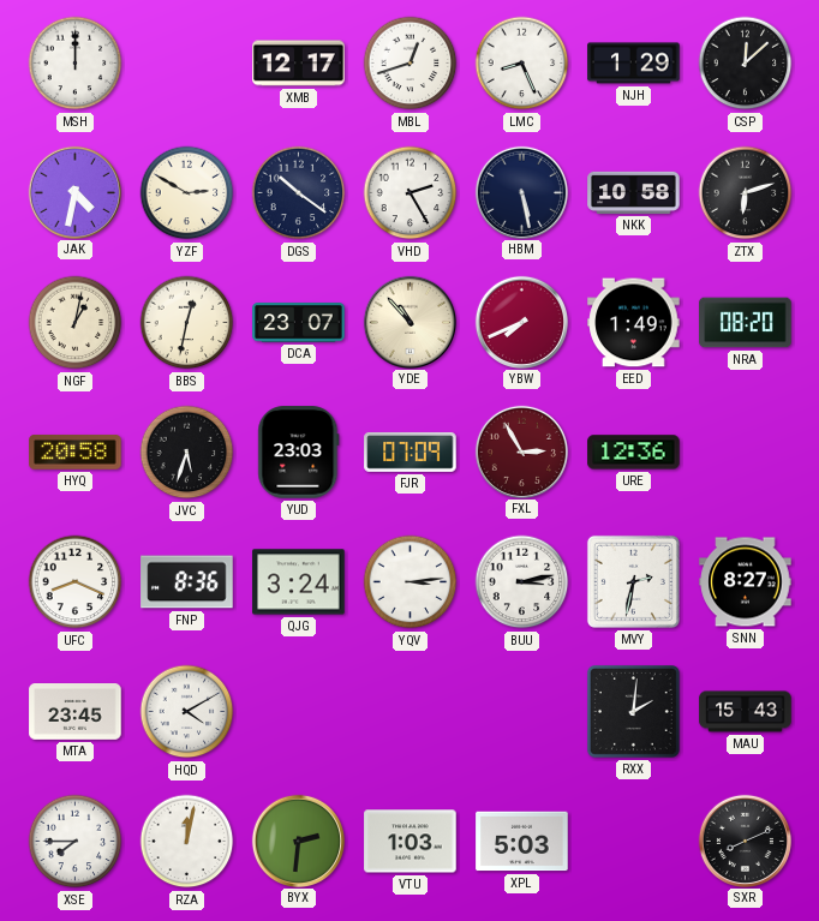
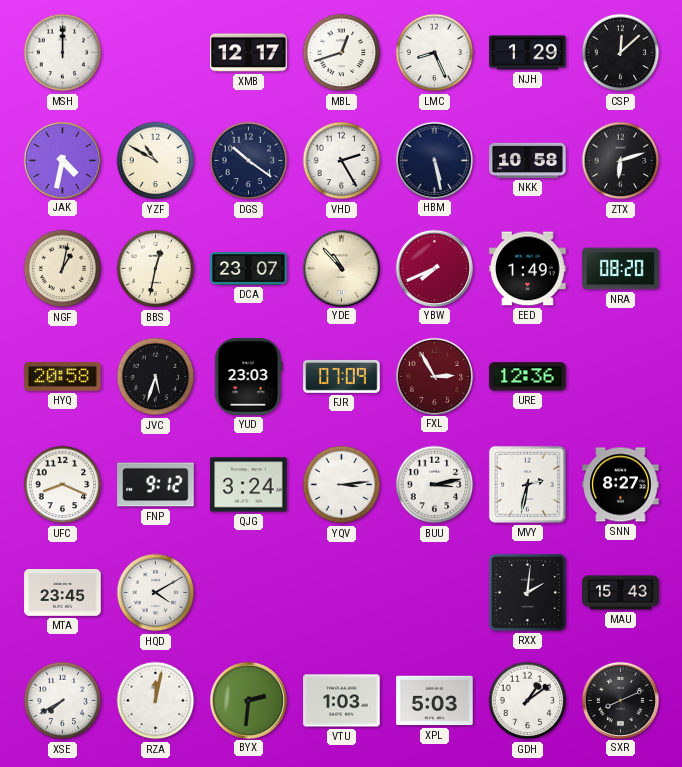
YZF: 2:50 -> 10:50
FNP: 8:36 -> 9:12
XSE: 7:45 -> 7:40
GDH: none -> 1:09
